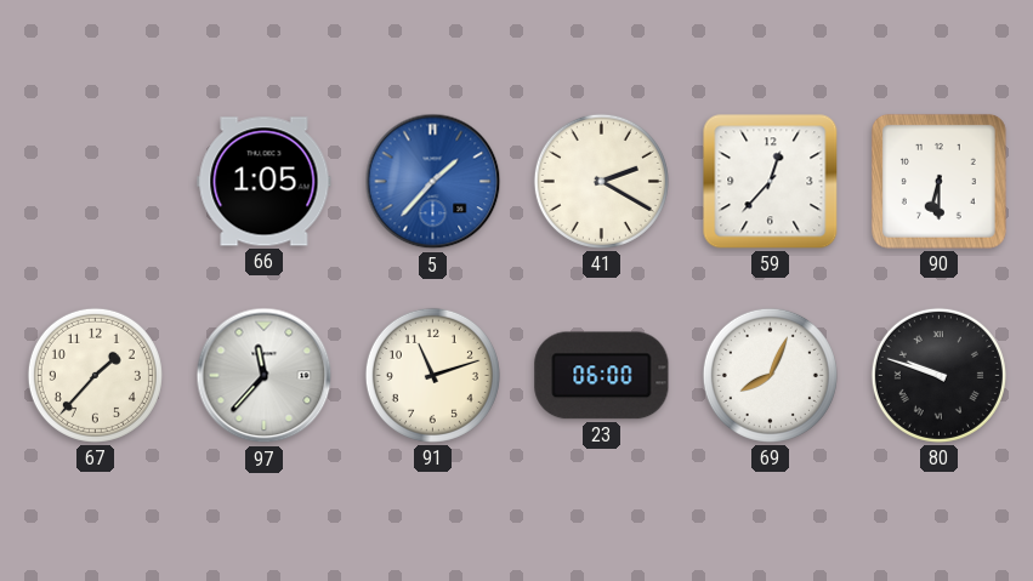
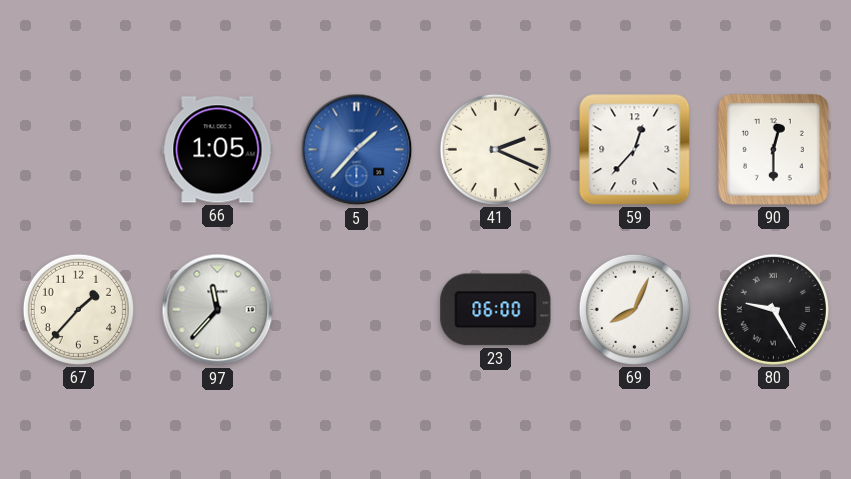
41: 2:20 -> 2:19
90: 6:30 -> 12:30
91: 11:12 -> none
80: 9:48 -> 9:25
